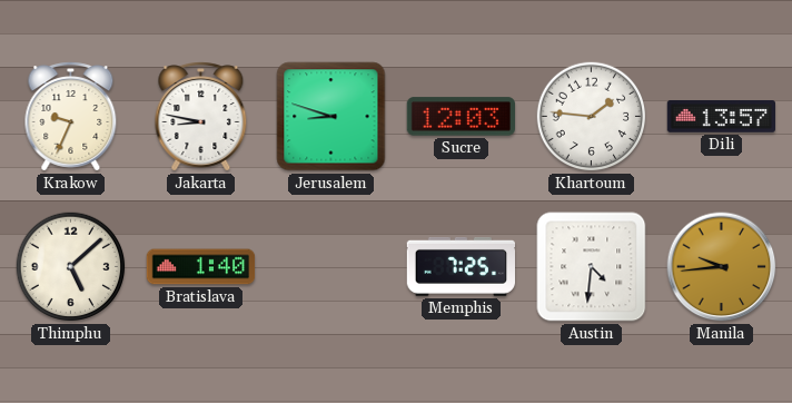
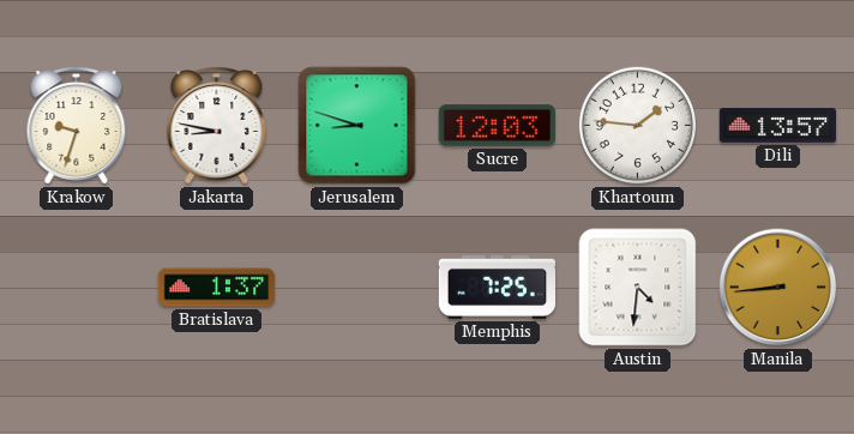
Krakow: 9:34 -> 9:33
Thimphu: 5:08 -> none
Bratislava: 1:40 -> 1:37
Manila: 9:44 -> 8:44
